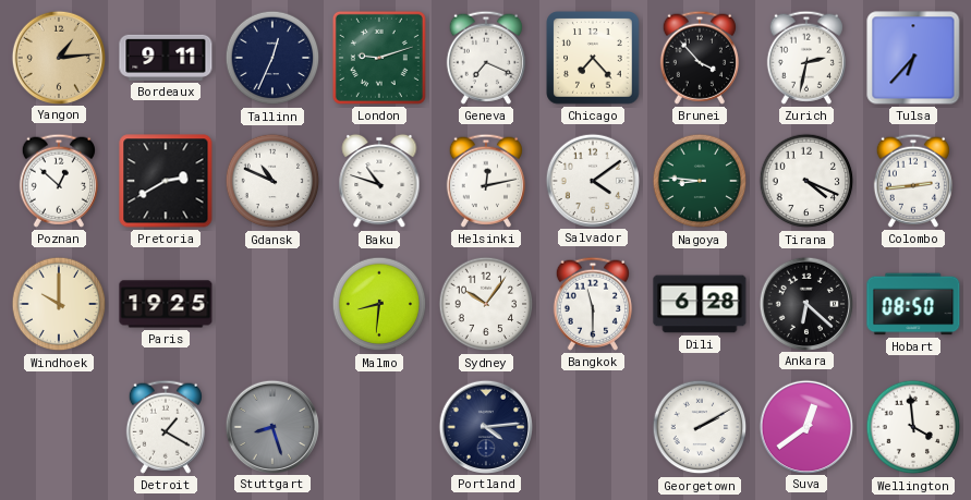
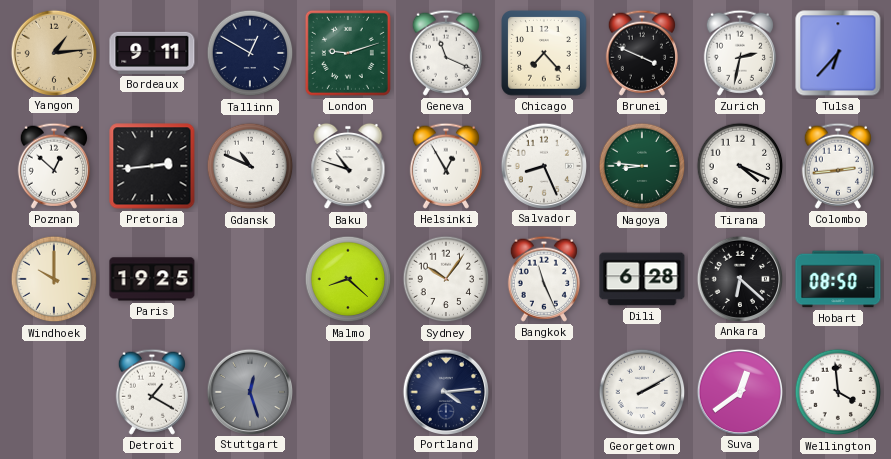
Tallinn: 12:34 -> 12:50
Geneva: 7:19 -> 11:19
Brunei: 3:53 -> 3:49
Pretoria: 2:40 -> 2:44
Helsinki: 12:13 -> 12:55
Salvador: 4:09 -> 8:26
Malmo: 8:31 -> 8:22
Bangkok: 11:30 -> 11:26
Stuttgart: 8:27 -> 12:27
